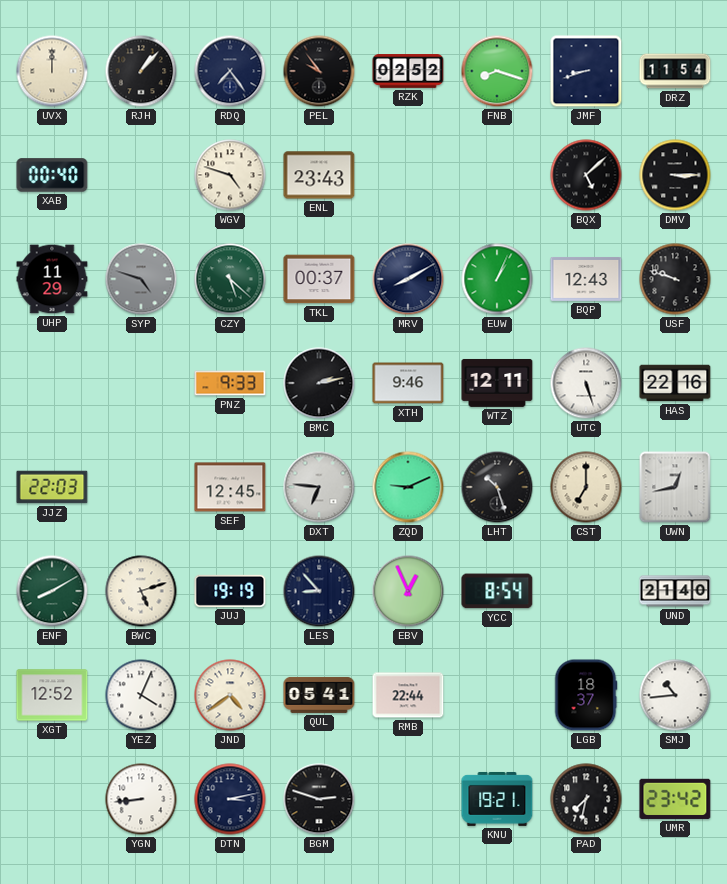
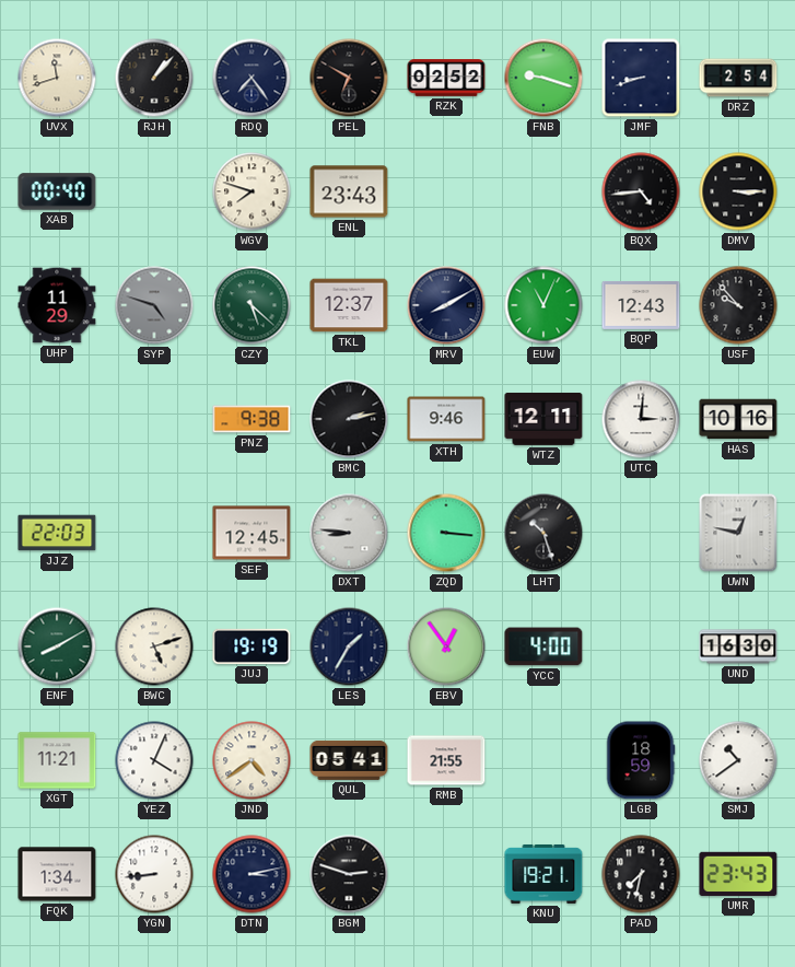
UVX: 12:00 -> 11:42
PEL: 9:54 -> 6:50
FNB: 8:18 -> 9:18
DRZ: 11:54 -> 2:54
WGV: 4:48 -> 7:48
BQX: 5:08 -> 4:44
TKL: 00:37 -> 12:37
EUW: 1:04 -> 11:04
USF: 9:48 -> 9:53
PNZ: 9:33 -> 9:38
UTC: 5:27 -> 3:01
HAS: 22:16 -> 10:16
DXT: 6:46 -> 8:46
ZQD: 9:11 -> 3:16
CST: 7:00 -> none
UWN: 12:43 -> 12:47
LES: 8:53 -> 1:35
EBV: 12:56 -> 12:54
YCC: 8:54 -> 4:00
UND: 21:40 -> 16:30
XGT: 12:52 -> 11:21
RMB: 22:44 -> 21:55
LGB: 18:37 -> 18:59
SMJ: 10:44 -> 10:39
FQK: none -> 1:34
UMR: 23:42 -> 23:43
